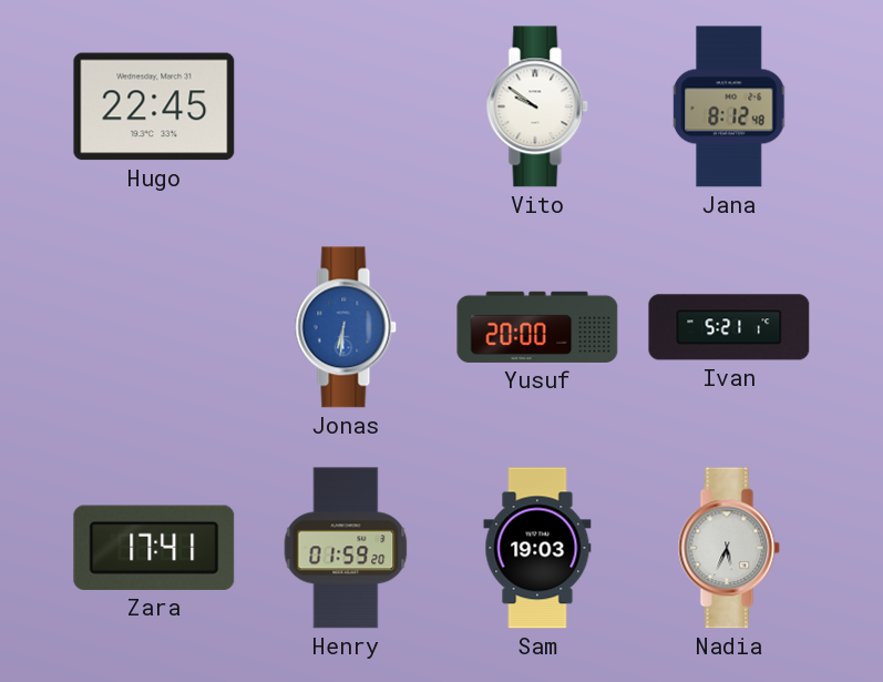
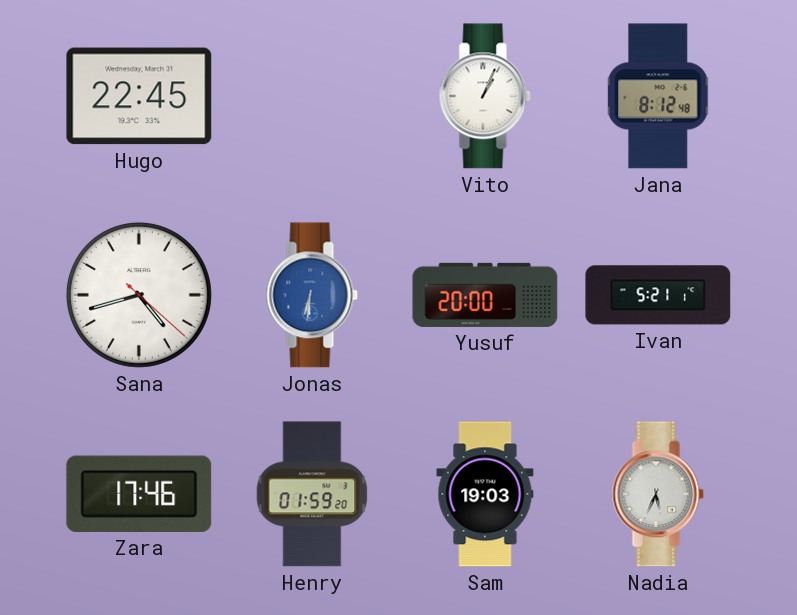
Vito: 9:51 -> 1:04
Sana: none -> 4:42
Zara: 17:41 -> 17:46
